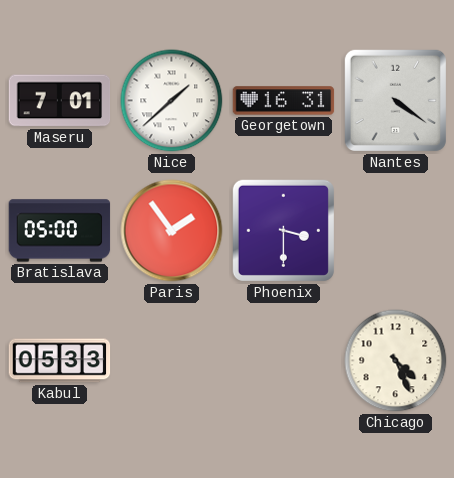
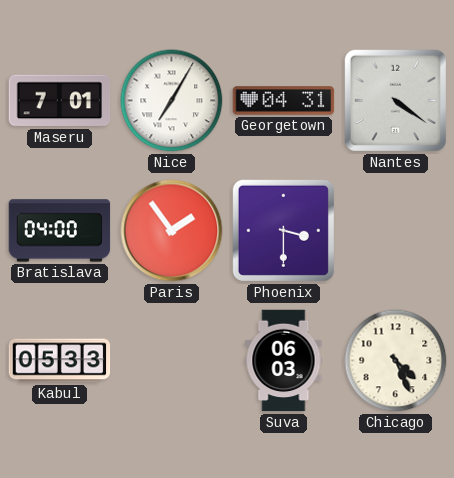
Nice: 1:38 -> 7:05
Georgetown: 16:31 -> 04:31
Bratislava: 05:00 -> 04:00
Suva: none -> 06:03
